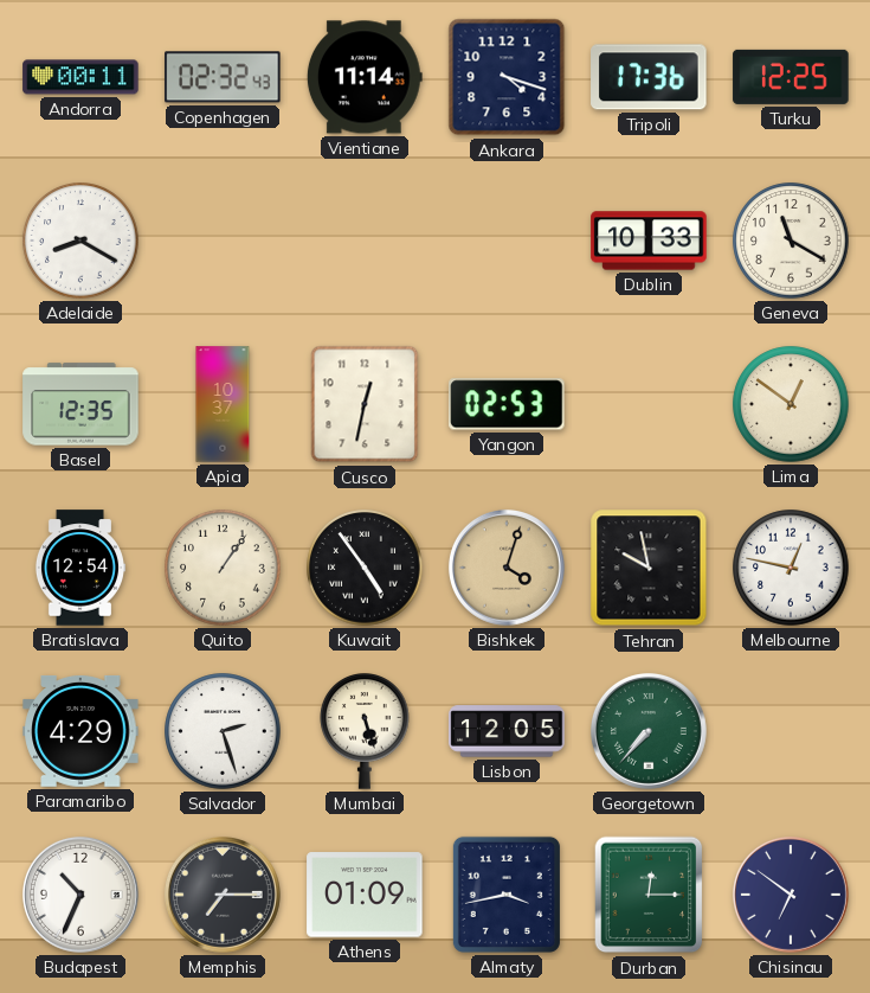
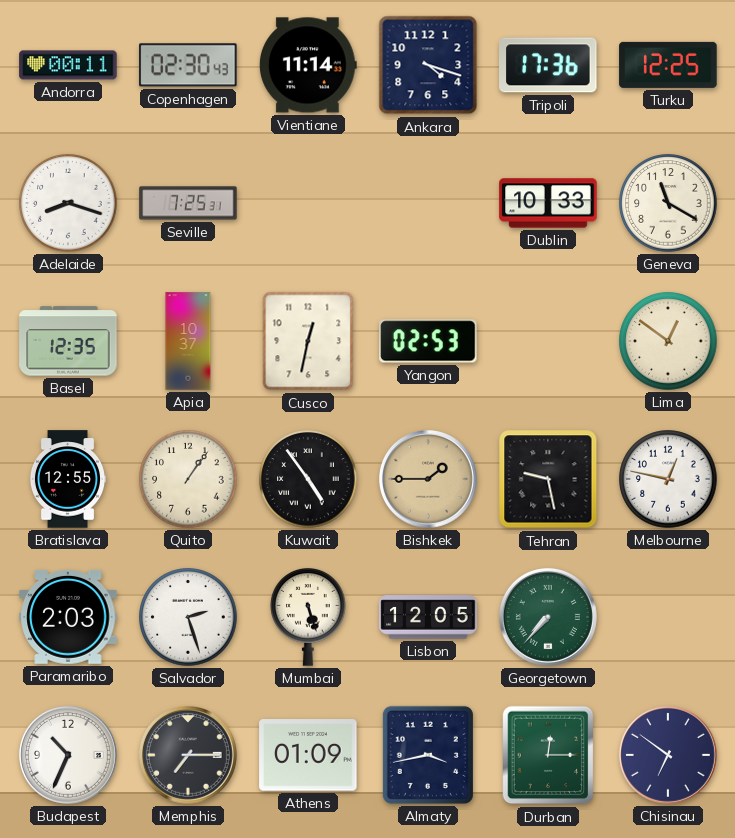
Copenhagen: 02:32 -> 02:30
Adelaide: 8:20 -> 8:18
Seville: none -> 7:25
Bratislava: 12:54 -> 12:55
Bishkek: 4:03 -> 1:45
Tehran: 9:58 -> 9:28
Paramaribo: 4:29 -> 2:03
